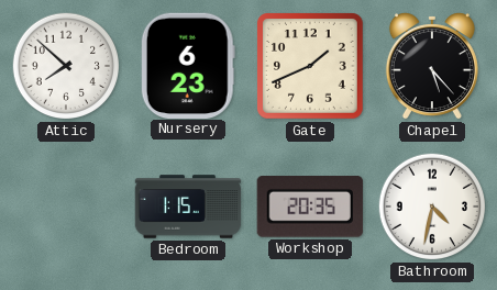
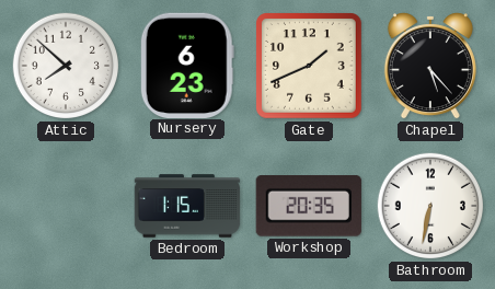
Bathroom: 4:32 -> 6:32
